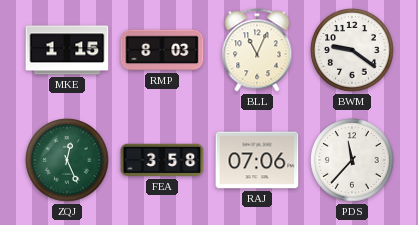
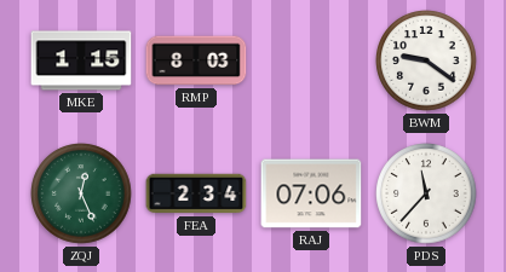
BLL: 11:04 -> none
FEA: 3:58 -> 2:34
